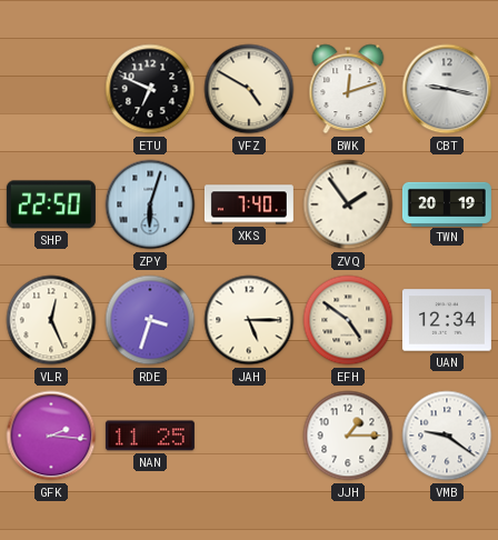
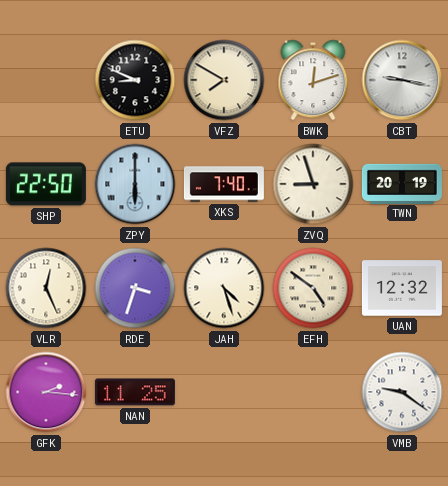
ETU: 6:49 -> 8:49
VFZ: 4:50 -> 7:50
ZPY: 6:03 -> 6:00
ZVQ: 1:54 -> 8:57
JAH: 5:15 -> 4:27
UAN: 12:34 -> 12:32
JJH: 1:15 -> none
